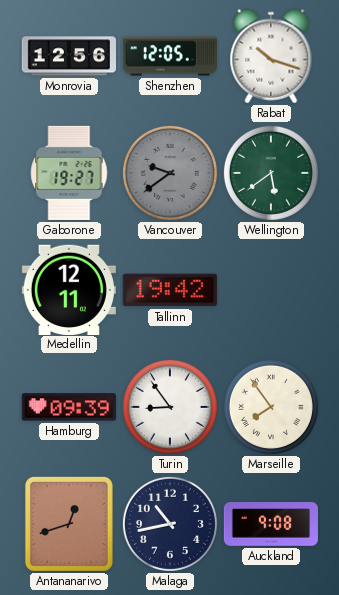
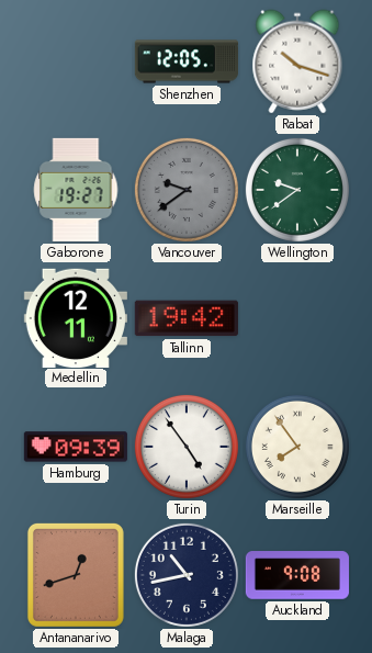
Monrovia: 12:56 -> none
Wellington: 5:39 -> 9:39
Turin: 8:54 -> 4:54
